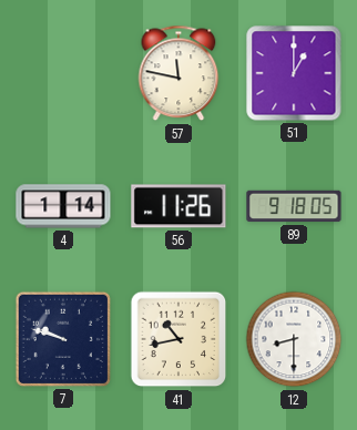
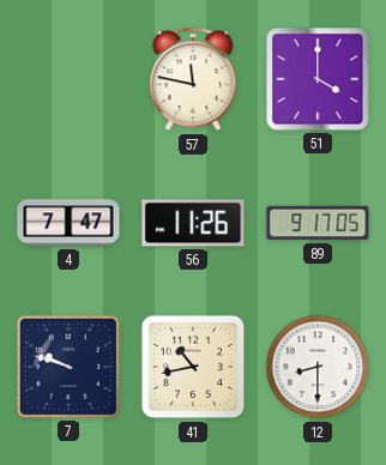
51: 1:00 -> 4:00
4: 1:14 -> 7:47
89: 9:18 -> 9:17
